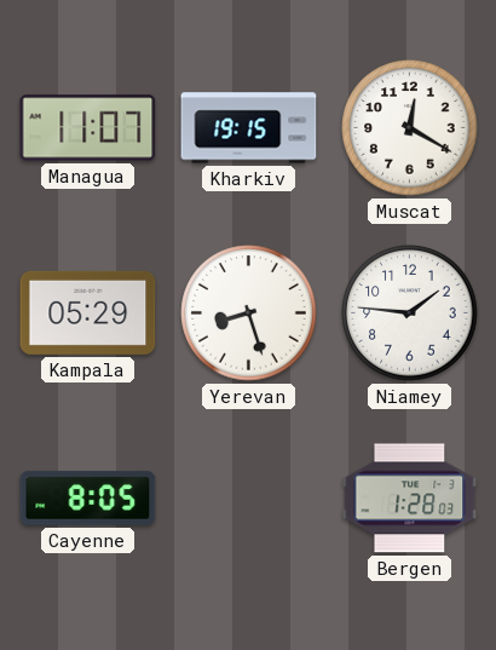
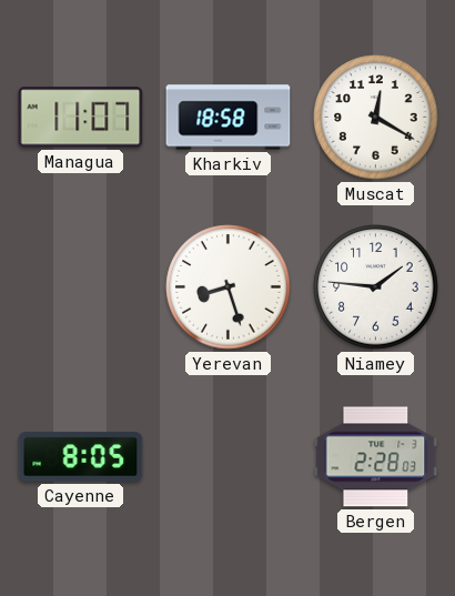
Kharkiv: 19:15 -> 18:58
Kampala: 05:29 -> none
Bergen: 1:28 -> 2:28
